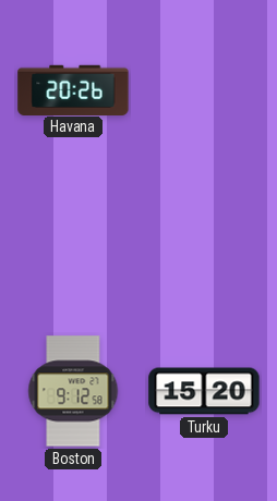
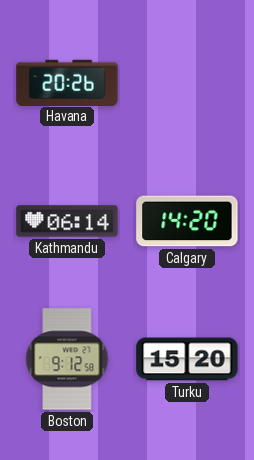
Kathmandu: none -> 06:14
Calgary: none -> 14:20
